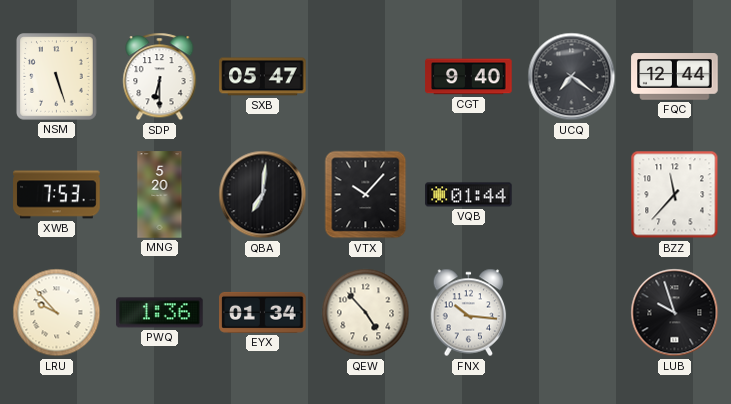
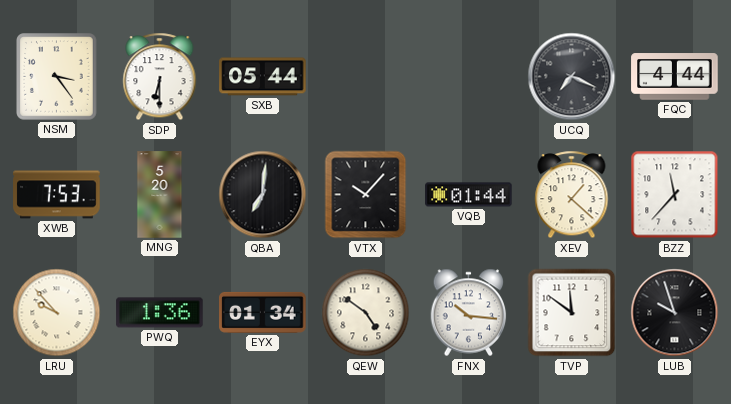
NSM: 5:27 -> 3:24
SXB: 05:47 -> 05:44
CGT: 9:40 -> none
UCQ: 7:21 -> 7:19
FQC: 12:44 -> 4:44
XEV: none -> 1:22
QEW: 4:53 -> 4:51
TVP: none -> 11:51
